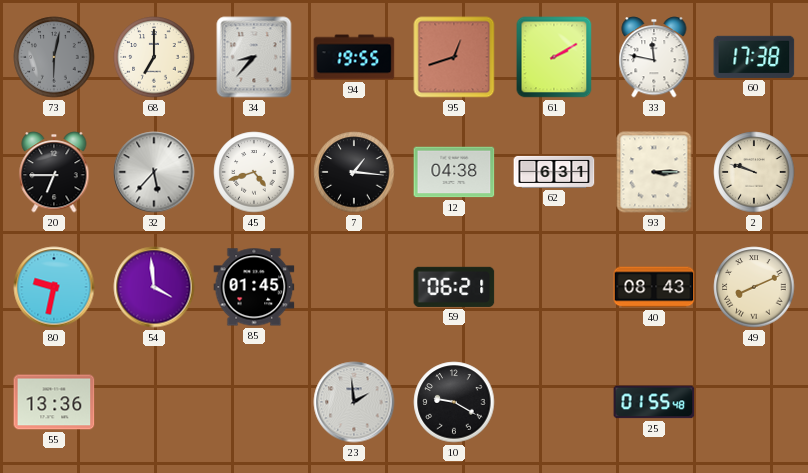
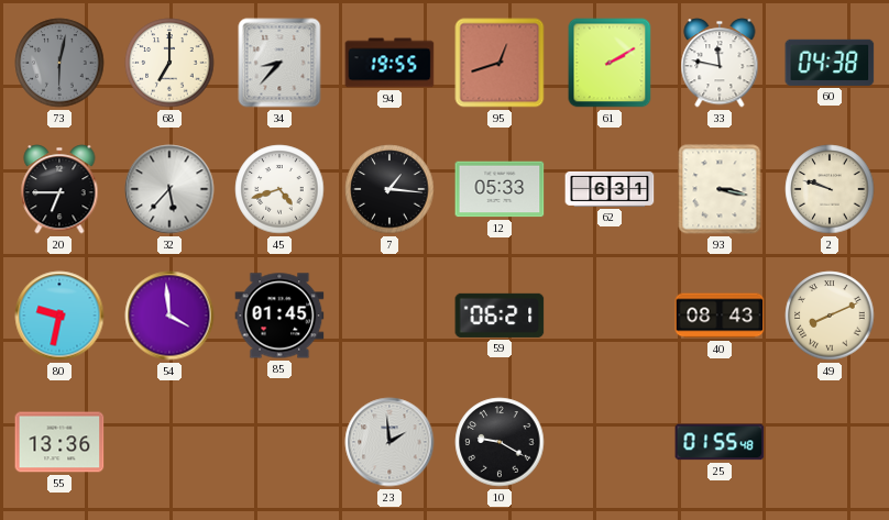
60: 17:38 -> 04:38
12: 04:38 -> 05:33
93: 3:15 -> 3:17
